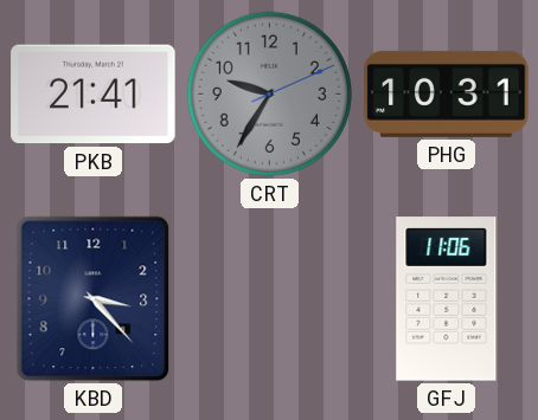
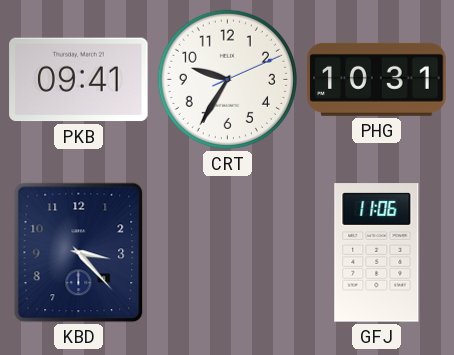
PKB: 21:41 -> 09:41
CRT dial: grey -> white
